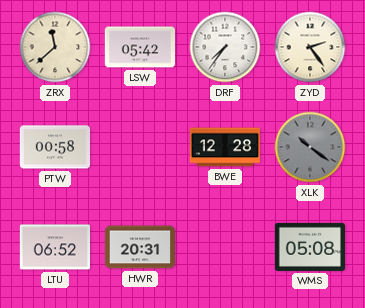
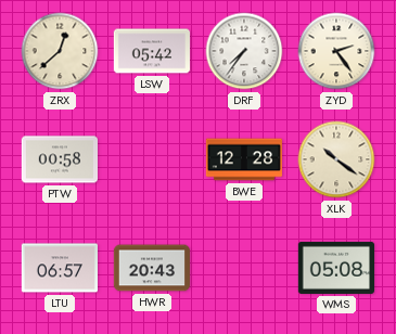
ZRX: 11:38 -> 12:38
XLK dial: grey -> cream
LTU: 06:52 -> 06:57
HWR: 20:31 -> 20:43
